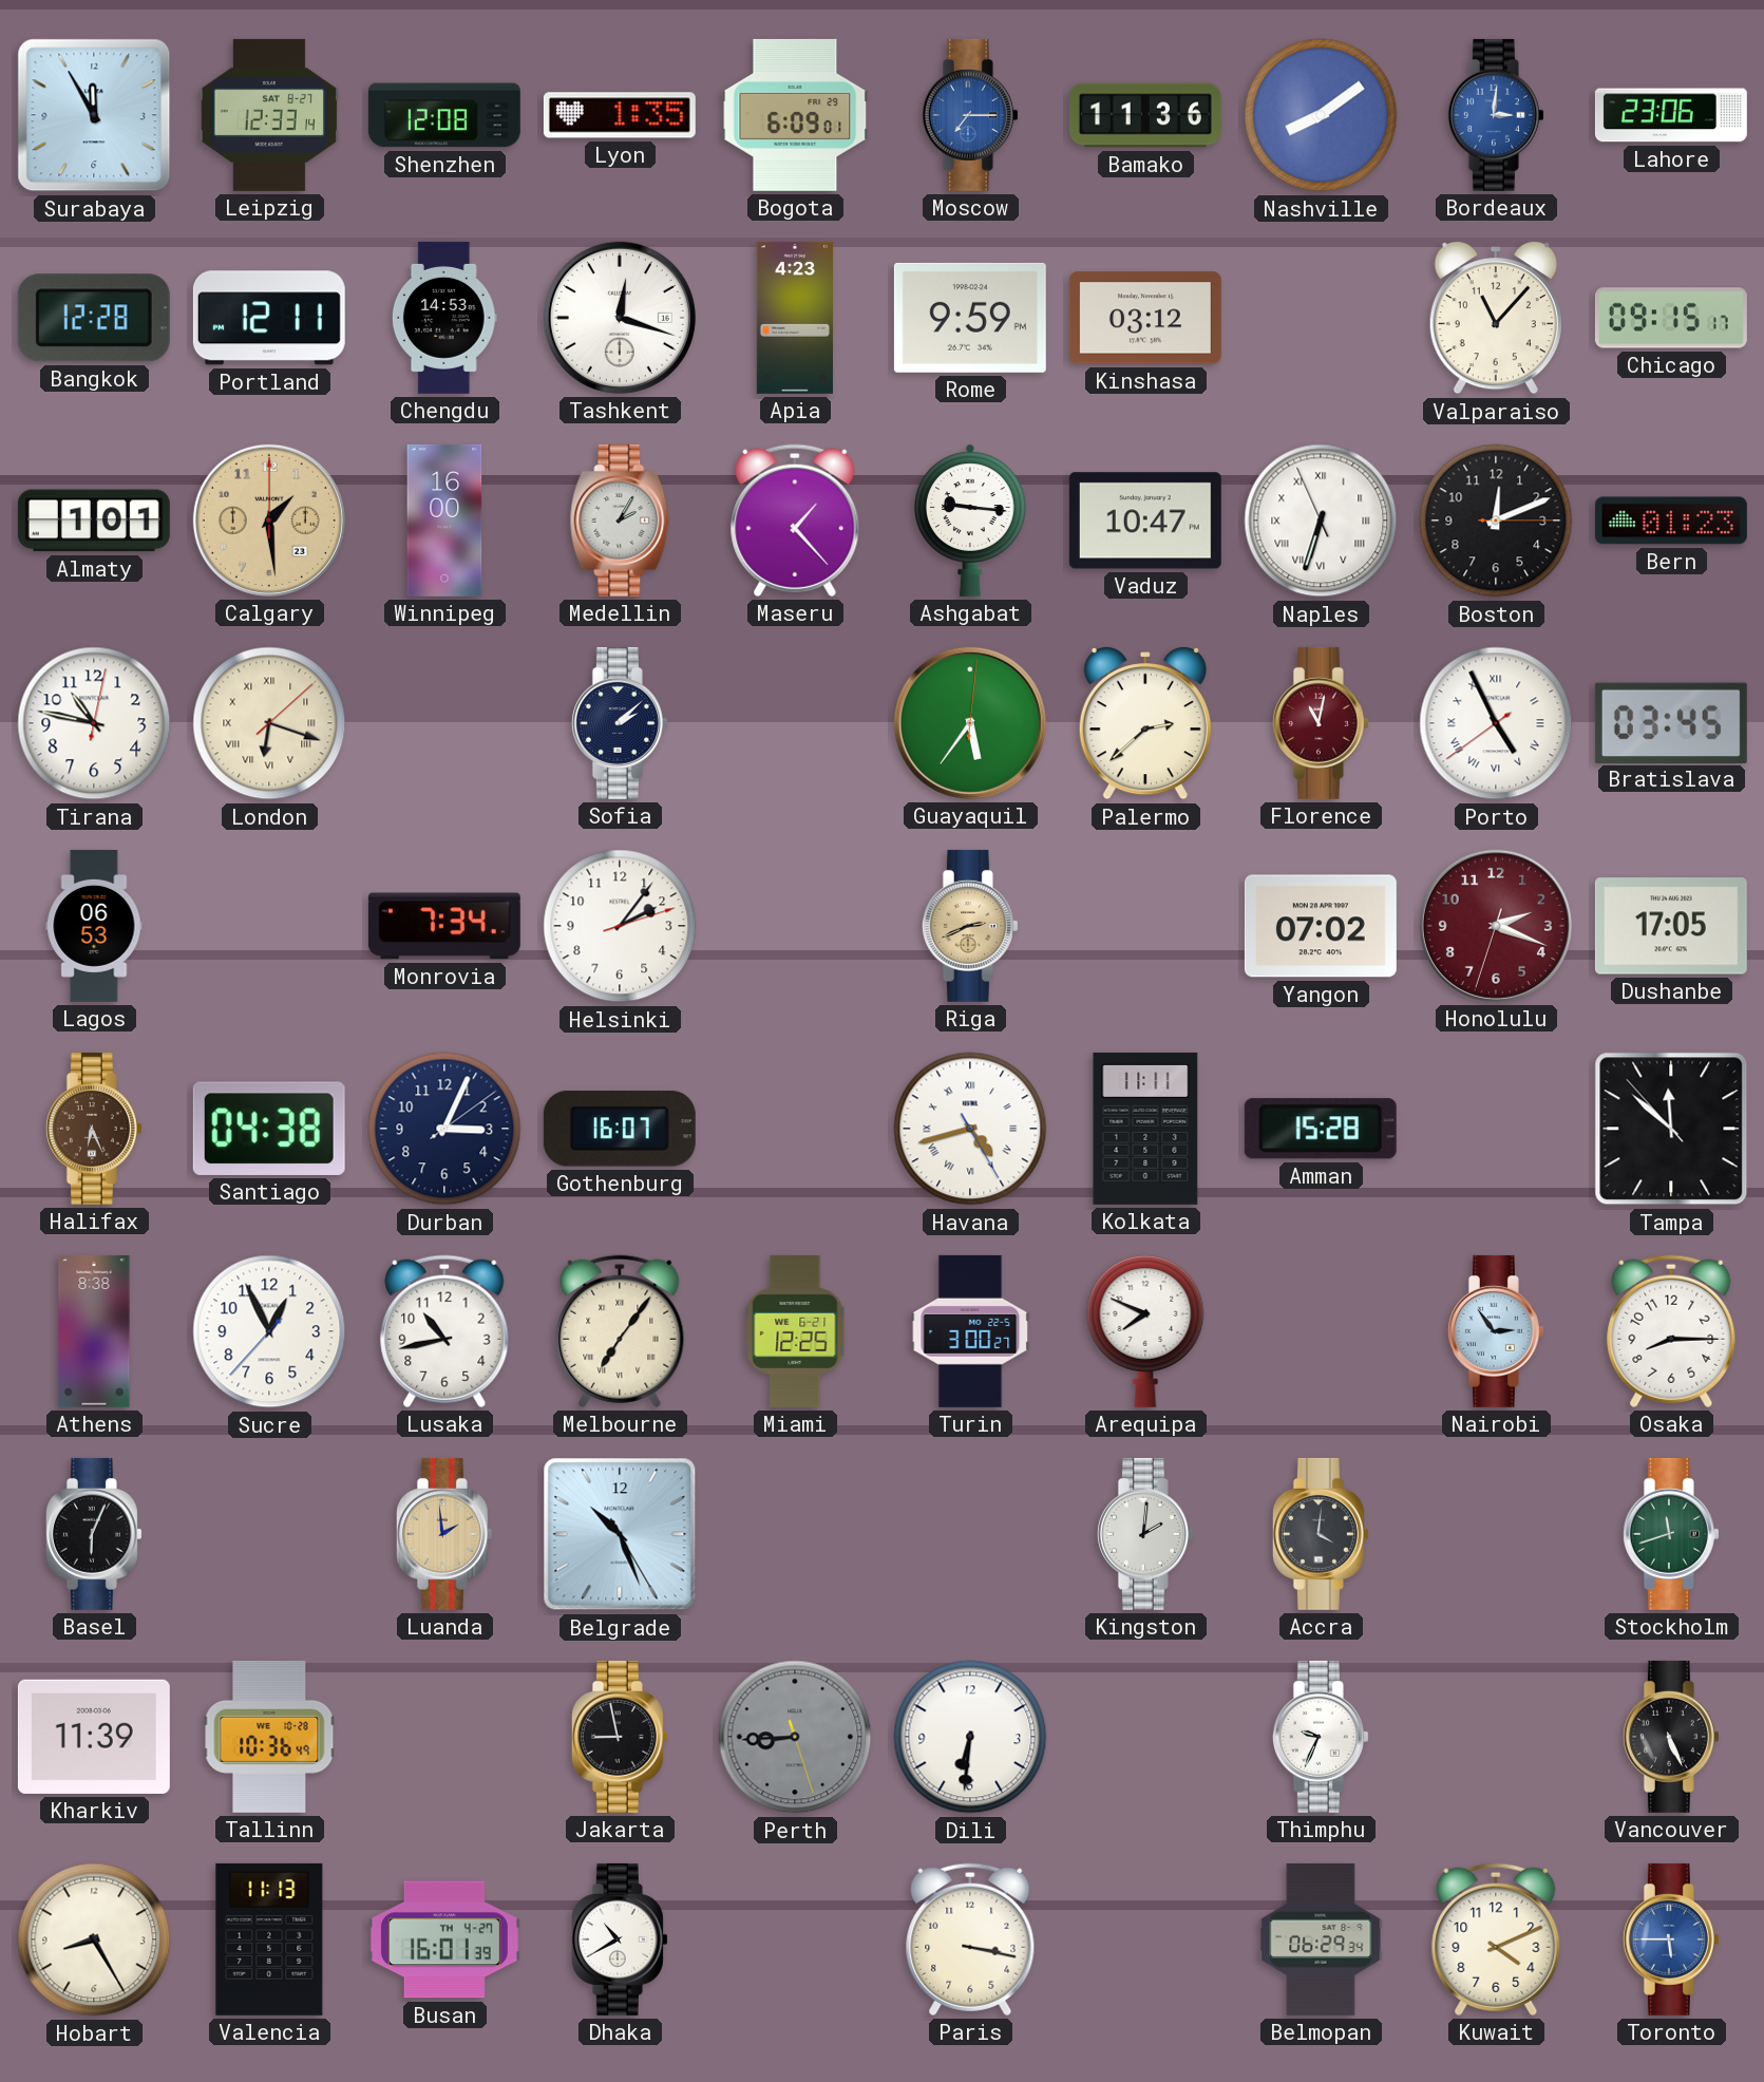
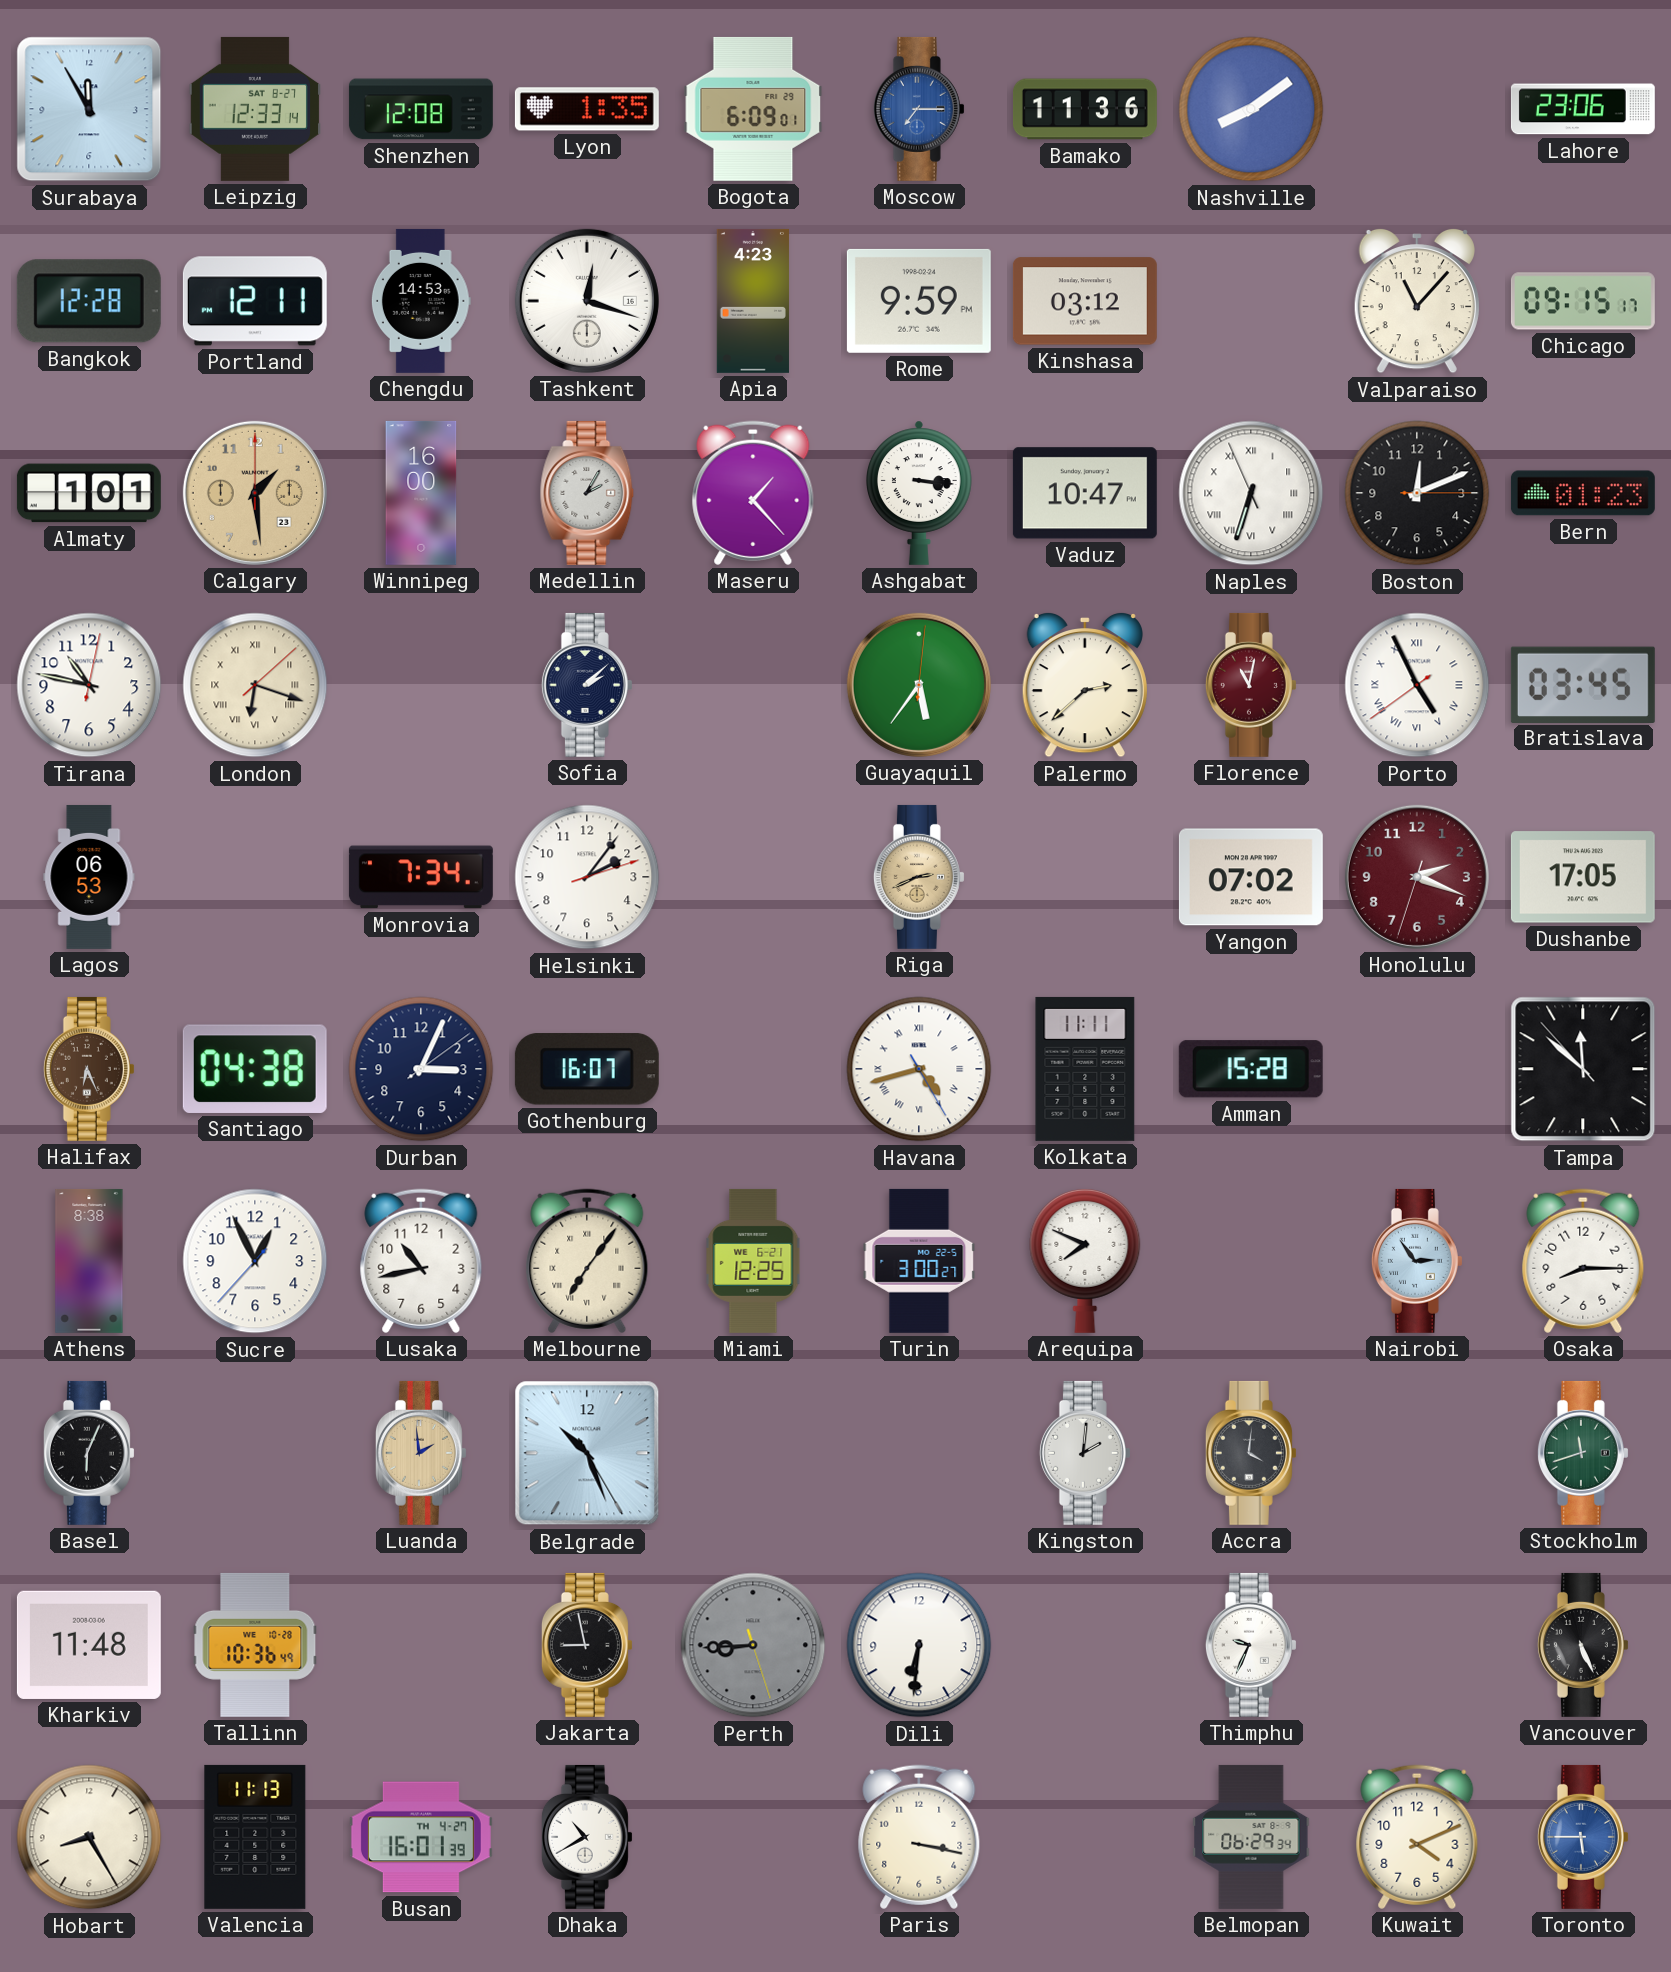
Bordeaux: 3:01 -> none
Ashgabat: 9:16 -> 3:16
Kharkiv: 11:39 -> 11:48
